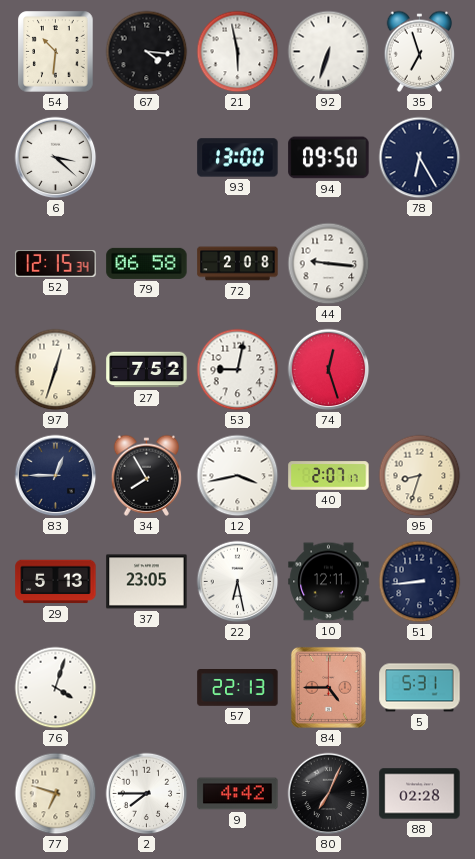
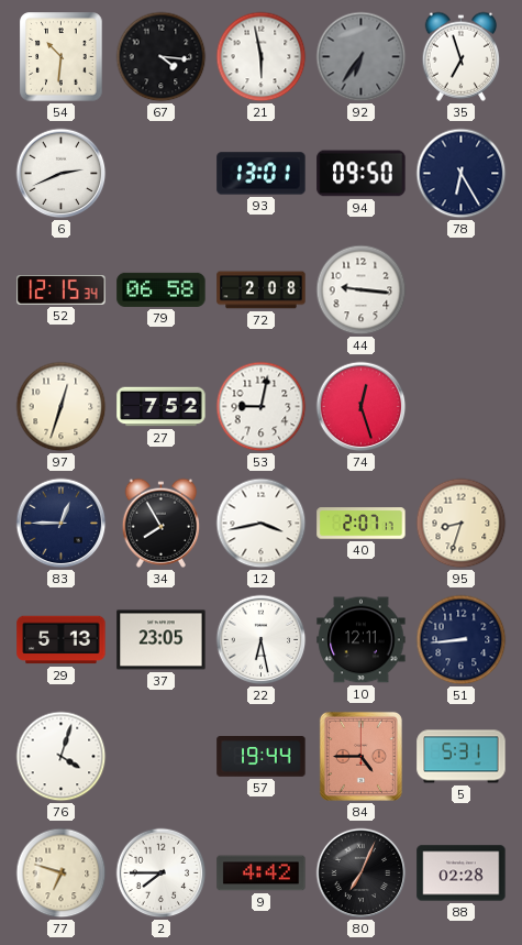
92: 6:33 -> 6:36
92 dial: white -> grey
6: 3:22 -> 2:41
93: 13:00 -> 13:01
57: 22:13 -> 19:44
